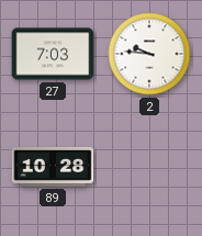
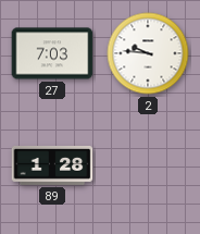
89: 10:28 -> 1:28
